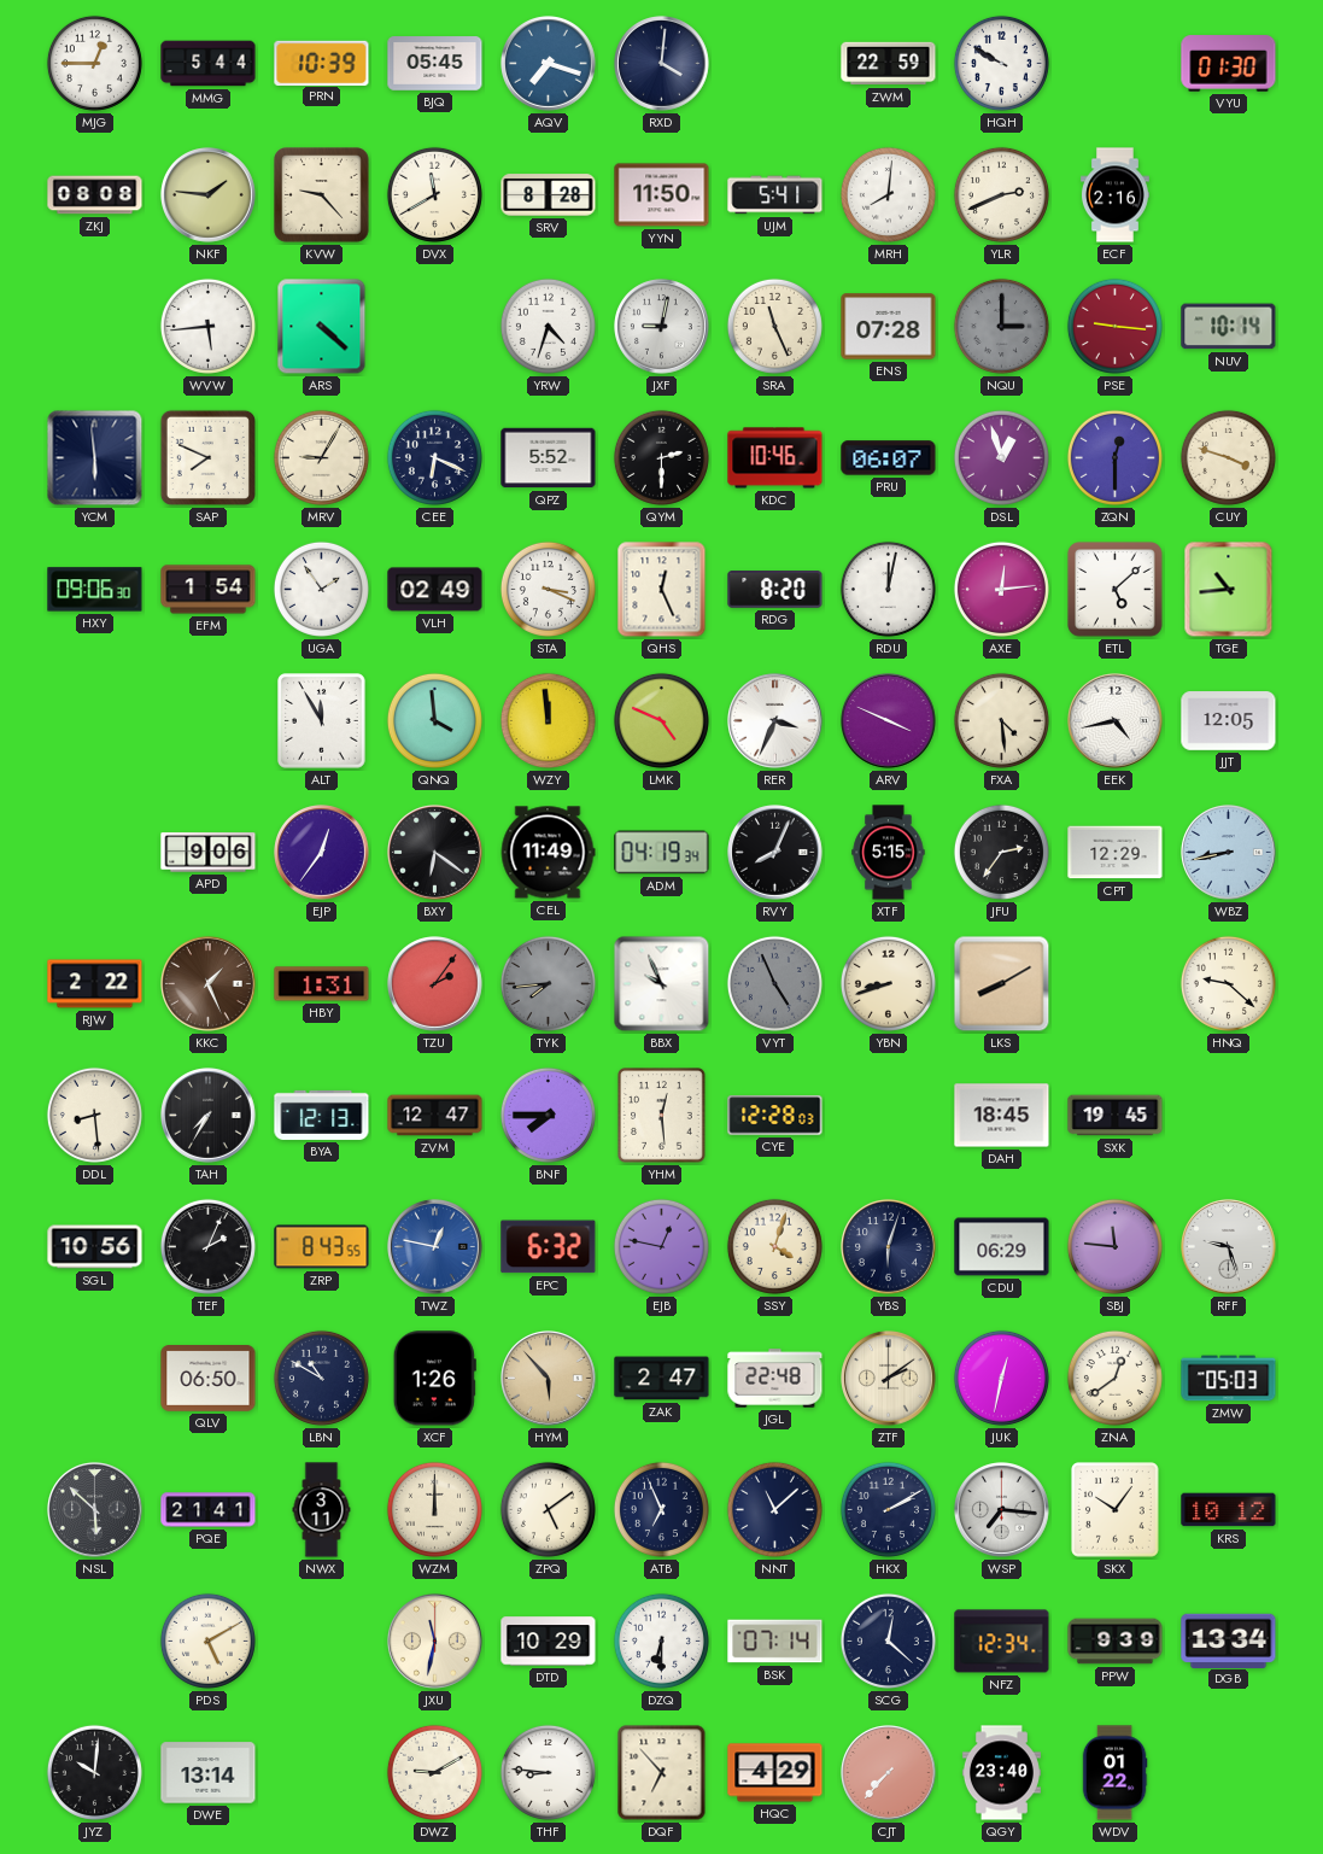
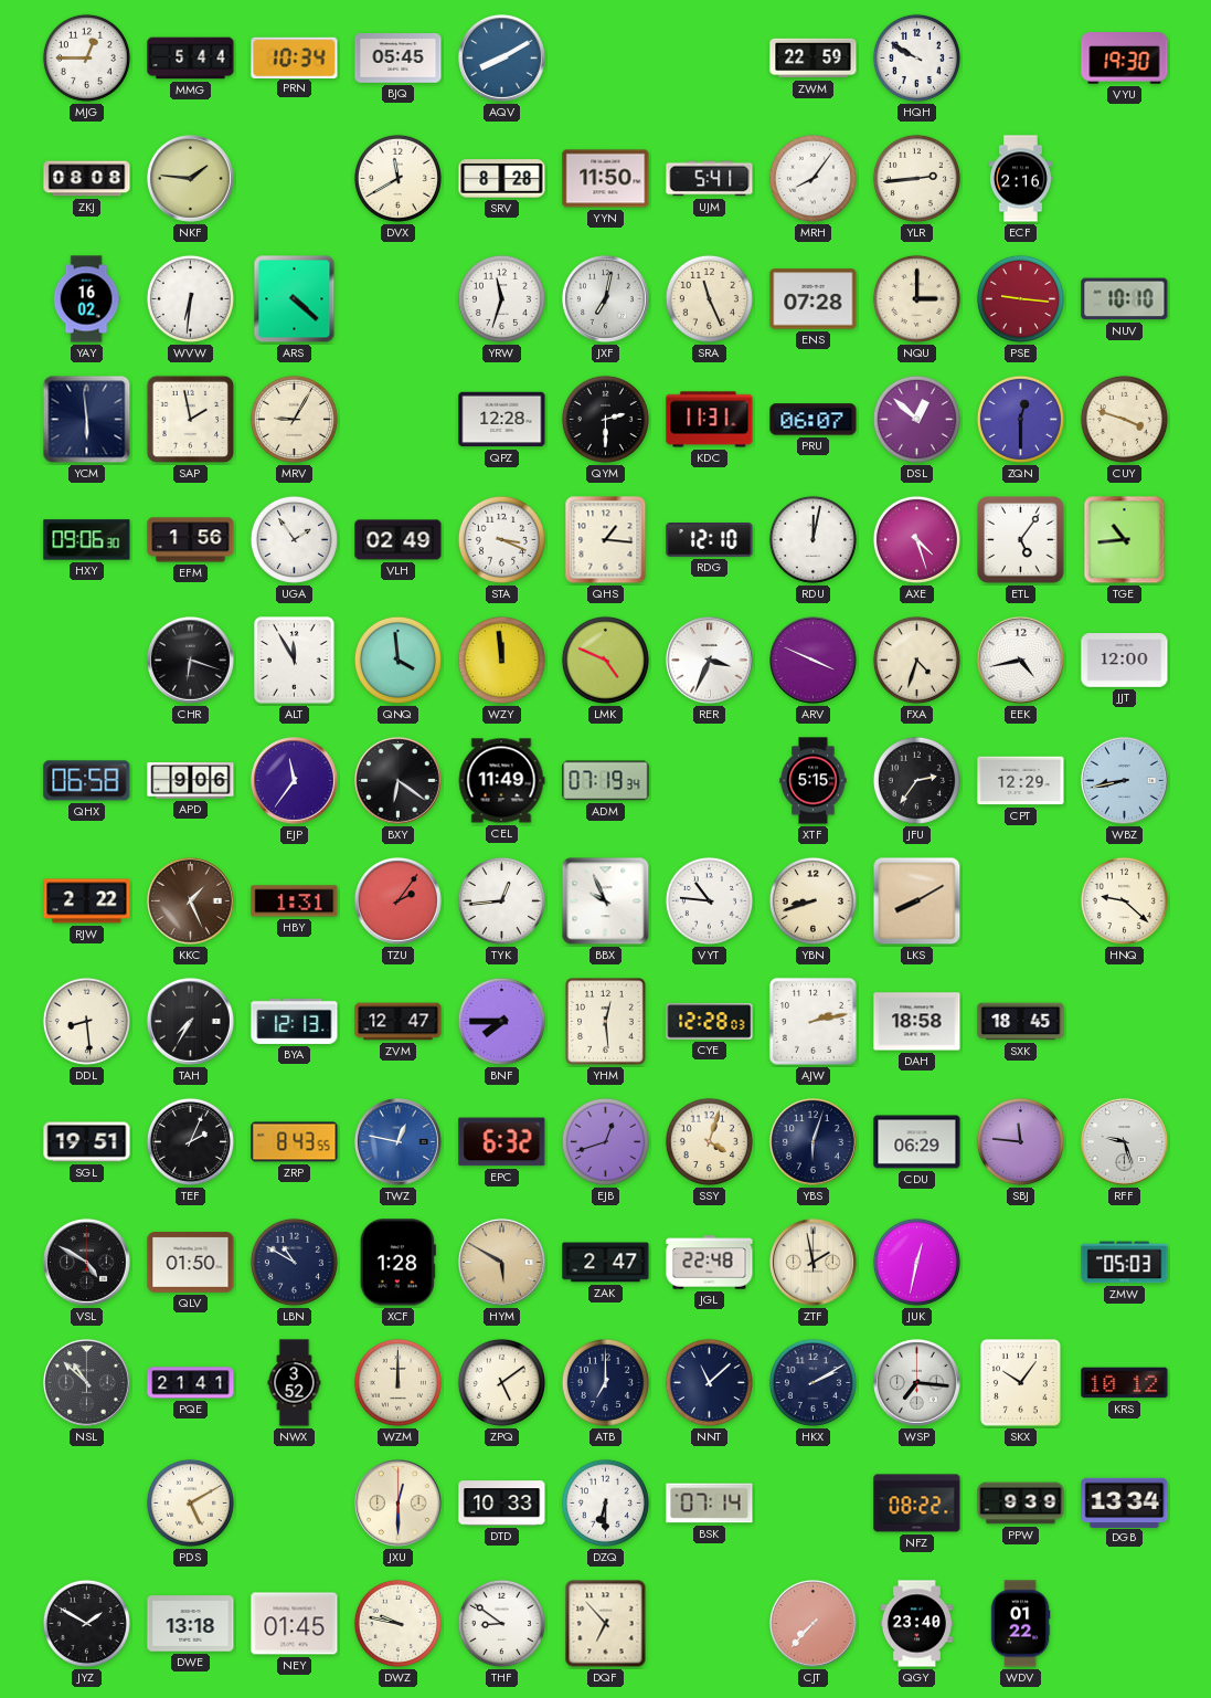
PRN: 10:39 -> 10:34
AQV: 7:18 -> 8:10
RXD: 4:01 -> none
VYU: 01:30 -> 19:30
KVW: 9:23 -> none
MRH: 8:01 -> 8:06
YLR: 2:41 -> 2:44
YAY: none -> 16:02
WVW: 5:44 -> 6:31
YRW: 4:33 -> 11:33
JXF: 9:02 -> 7:02
NQU dial: grey -> cream
NUV: 10:14 -> 10:10
SAP: 7:49 -> 1:58
CEE: 6:19 -> none
QPZ: 5:52 -> 12:28
KDC: 10:46 -> 11:31
DSL: 12:57 -> 12:52
EFM: 1:54 -> 1:56
QHS: 12:26 -> 1:16
RDG: 8:20 -> 12:10
AXE: 12:14 -> 4:27
ETL: 5:08 -> 5:06
CHR: none -> 6:18
FXA: 4:29 -> 4:33
JJT: 12:05 -> 12:00
QHX: none -> 06:58
EJP: 12:36 -> 11:36
ADM: 04:19 -> 07:19
RVY: 8:04 -> none
TYK: 7:44 -> 12:44
TYK dial: grey -> white
VYT: 4:56 -> 10:46
VYT dial: grey -> white
AJW: none -> 2:13
DAH: 18:45 -> 18:58
SXK: 19:45 -> 18:45
SGL: 10:56 -> 19:51
EJB: 12:47 -> 12:42
VSL: none -> 4:50
QLV: 06:50 -> 01:50
XCF: 1:26 -> 1:28
HYM: 5:53 -> 5:50
ZTF: 2:09 -> 1:58
ZNA: 12:39 -> none
NSL: 5:52 -> 10:52
NWX: 3:11 -> 3:52
ATB: 6:56 -> 7:00
JXU: 11:32 -> 12:30
DTD: 10:29 -> 10:33
SCG: 12:22 -> none
NFZ: 12:34 -> 08:22
JYZ: 10:01 -> 1:50
DWE: 13:14 -> 13:18
NEY: none -> 01:45
DWZ: 9:10 -> 9:47
THF: 8:46 -> 8:51
HQC: 4:29 -> none
